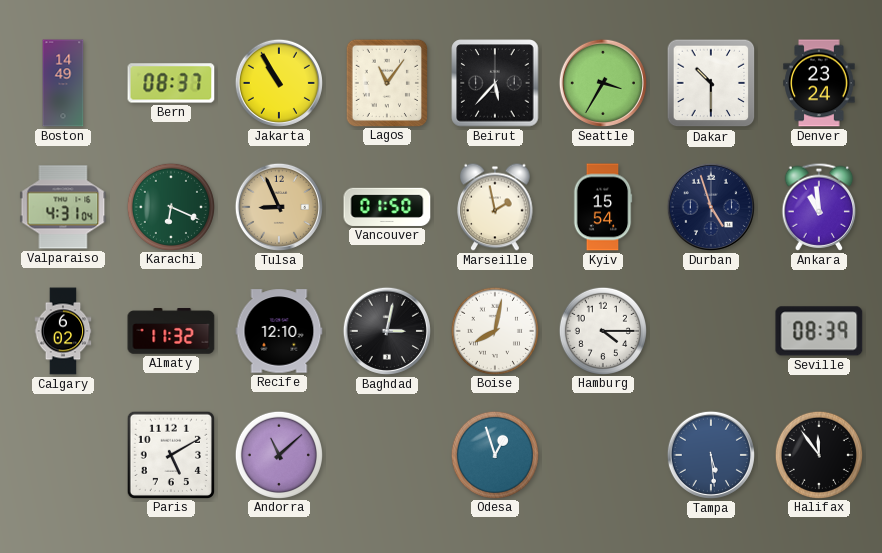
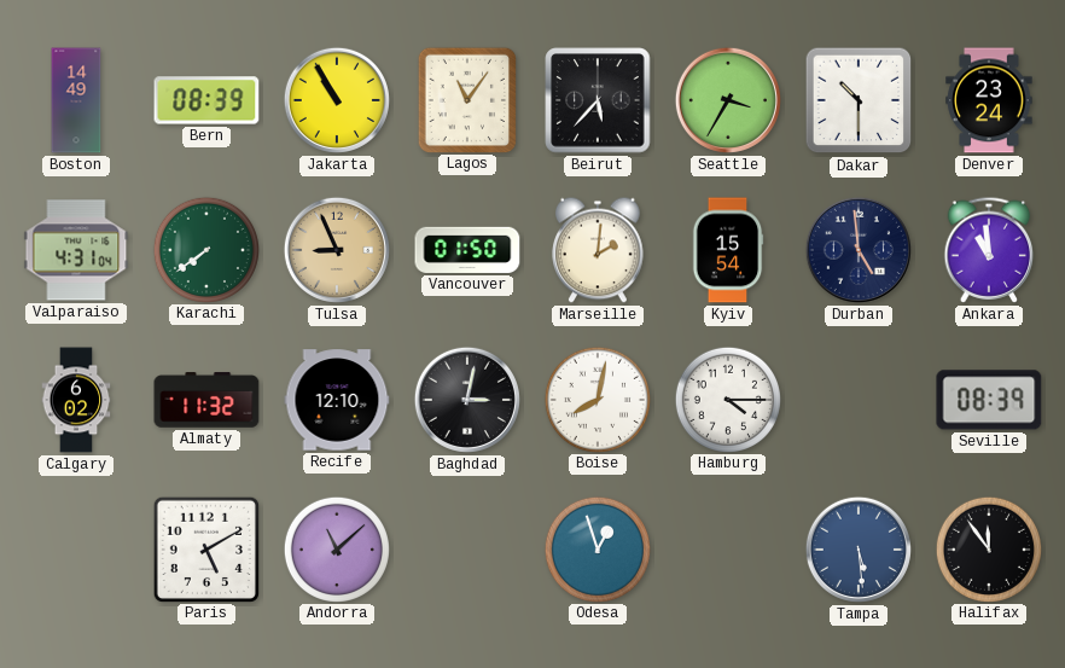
Bern: 08:37 -> 08:39
Karachi: 6:19 -> 7:39
Marseille: 1:58 -> 2:01
Durban: 4:57 -> 4:59
